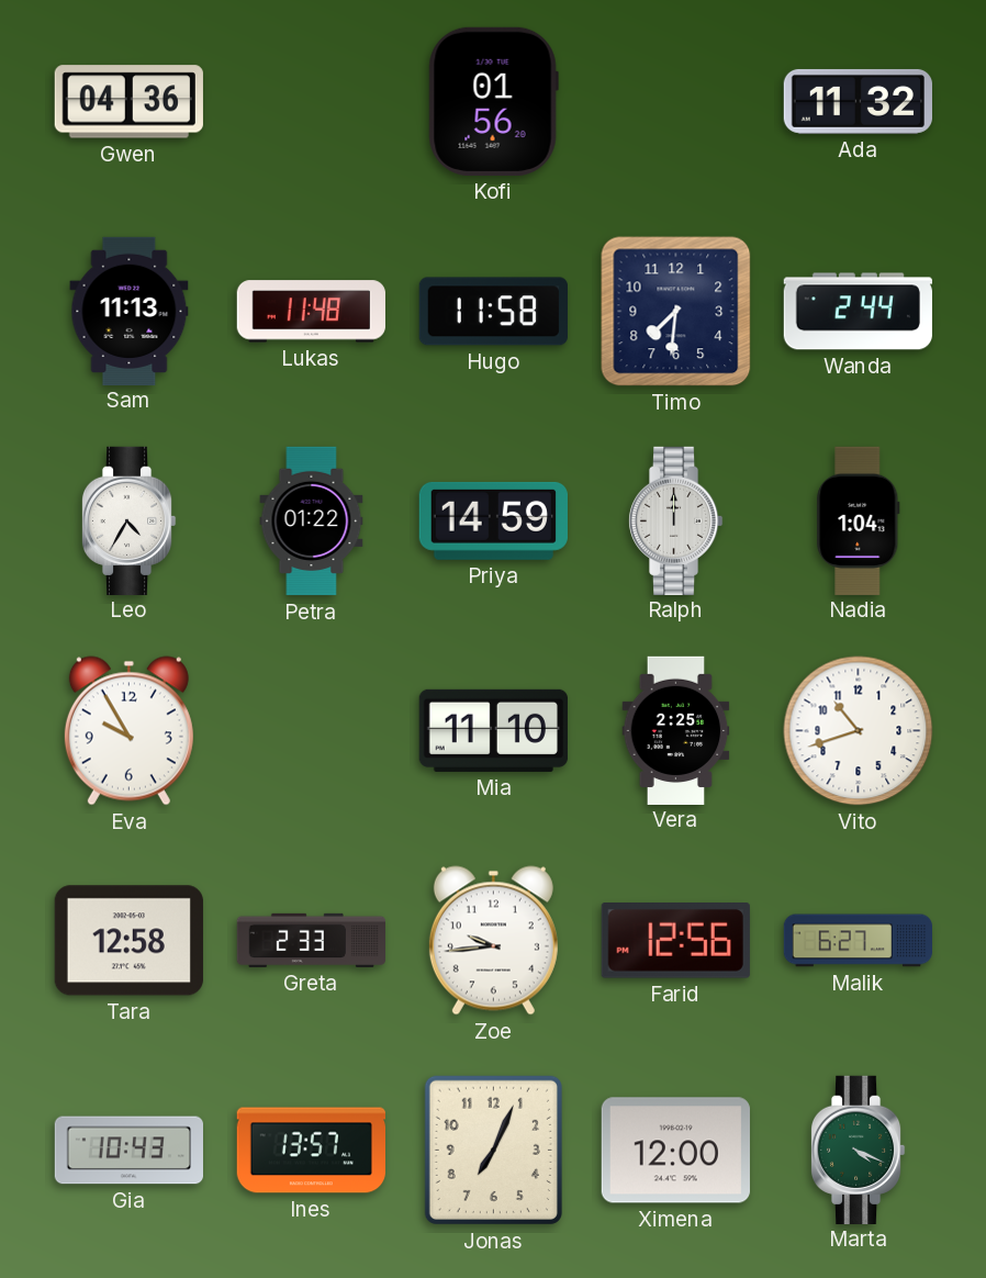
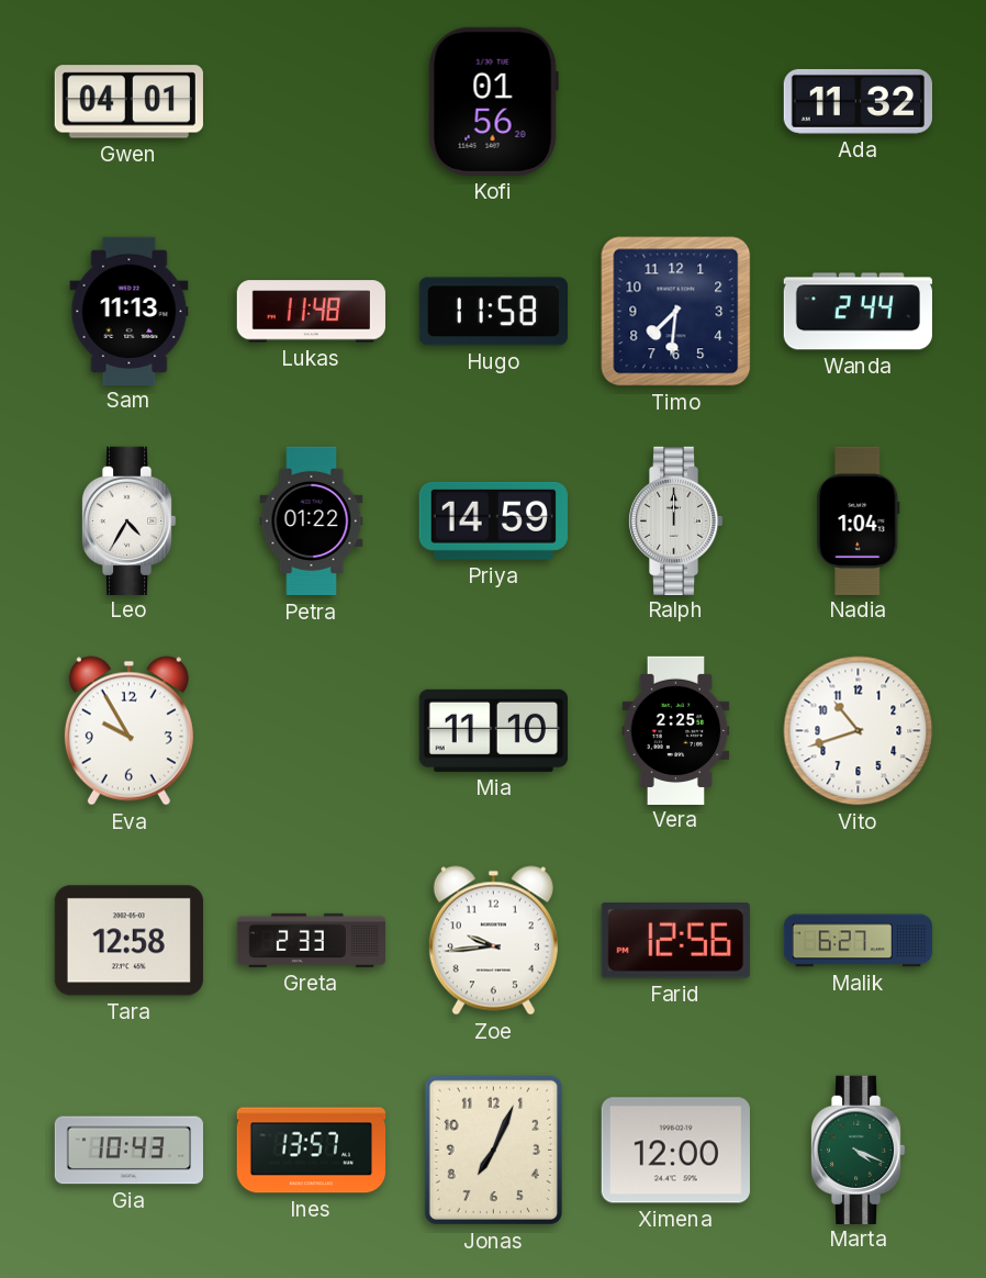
Gwen: 04:36 -> 04:01
